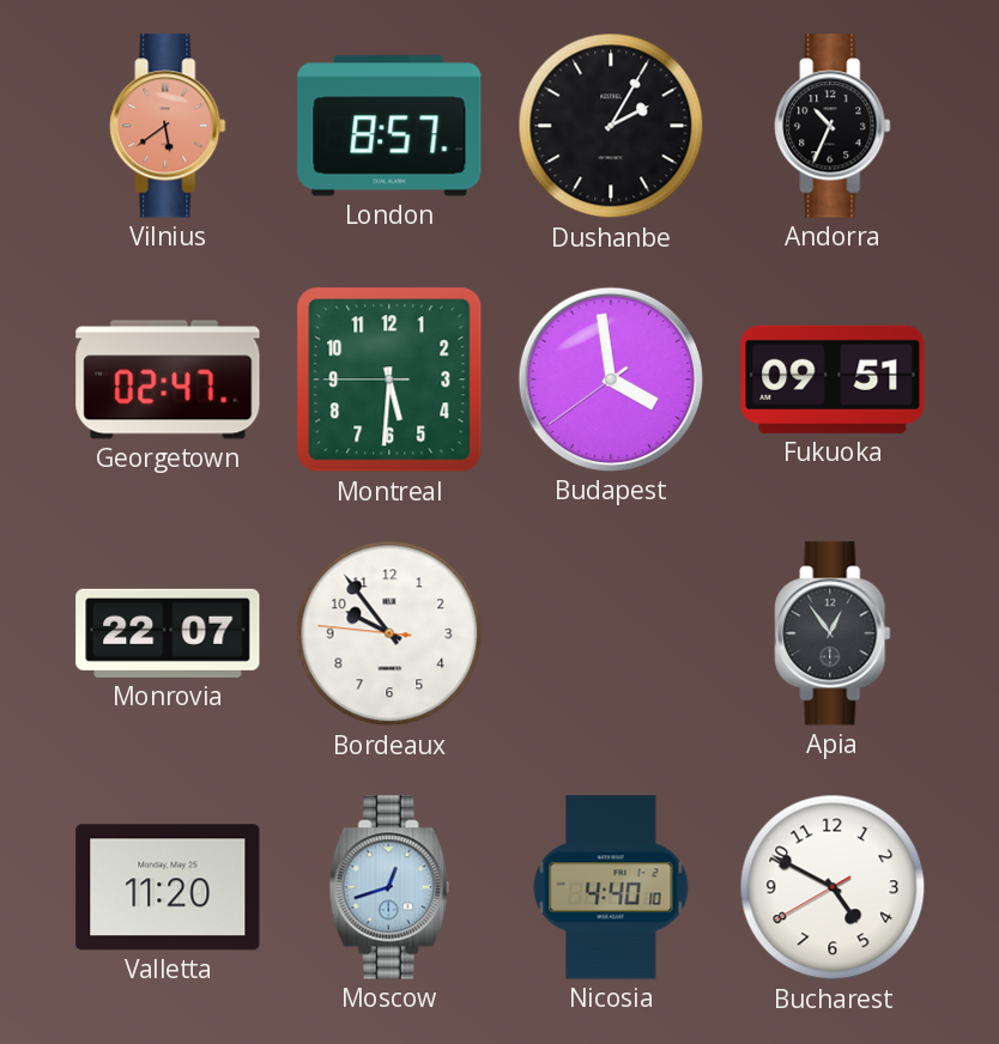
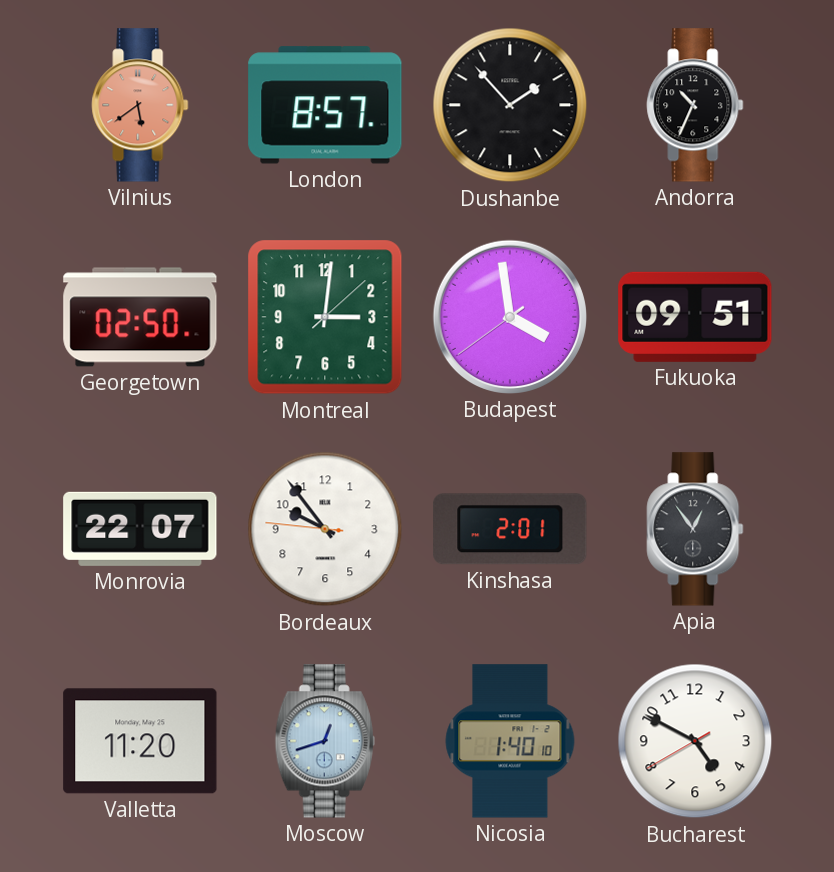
Dushanbe: 2:05 -> 1:53
Georgetown: 02:47 -> 02:50
Montreal: 5:30 -> 3:01
Kinshasa: none -> 2:01
Nicosia: 4:40 -> 1:40
